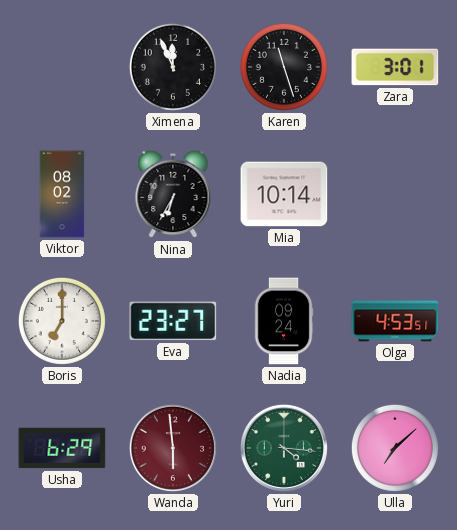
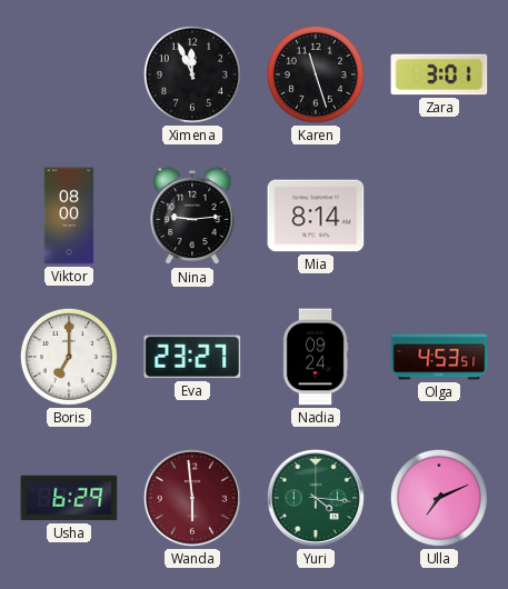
Viktor: 08:02 -> 08:00
Nina: 6:35 -> 9:14
Mia: 10:14 -> 8:14
Ulla: 7:08 -> 7:11
